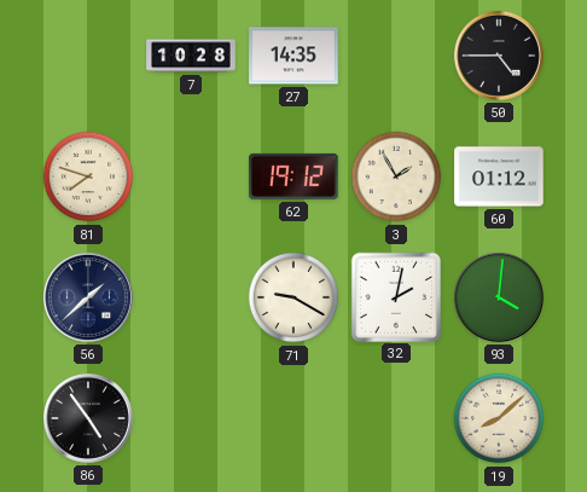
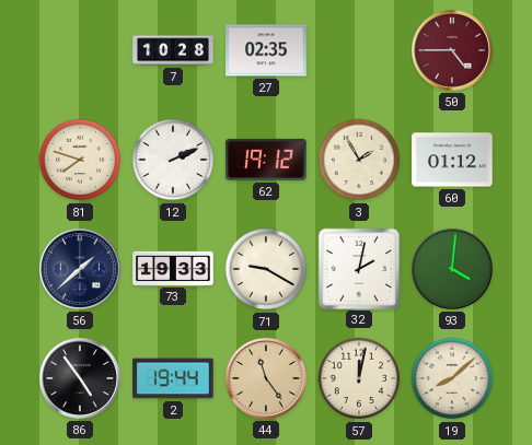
27: 14:35 -> 02:35
50 dial: black -> burgundy
12: none -> 2:11
73: none -> 19:33
2: none -> 19:44
44: none -> 11:24
57: none -> 12:02
